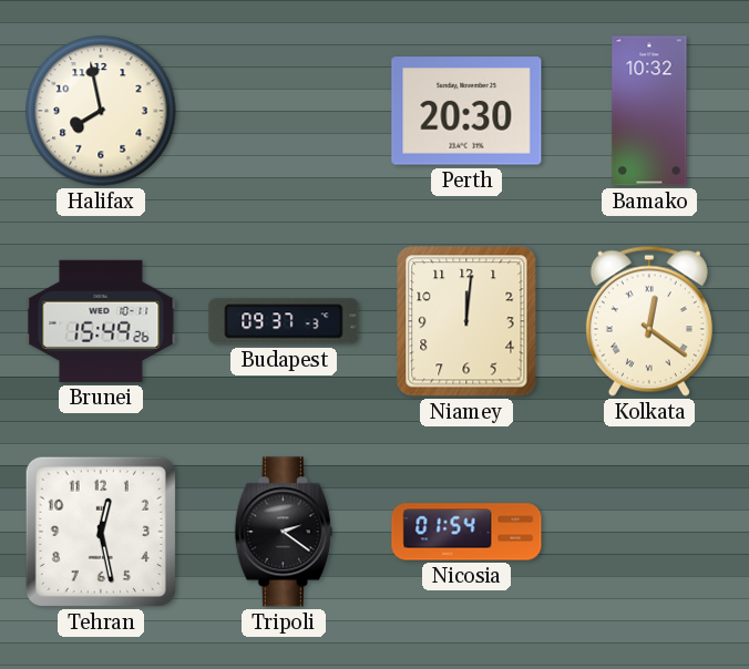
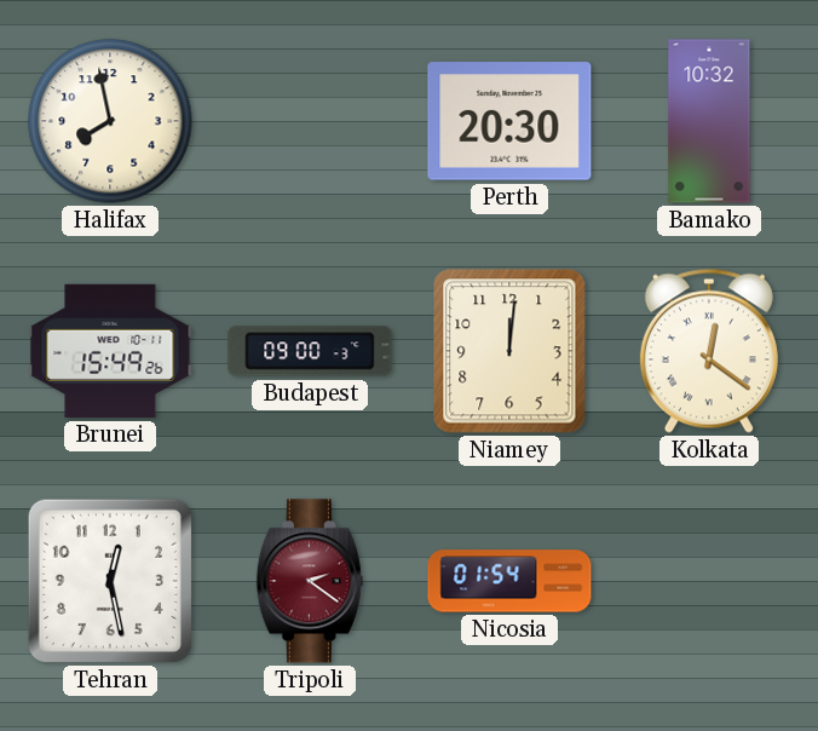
Budapest: 09:37 -> 09:00
Tripoli dial: black -> burgundy
